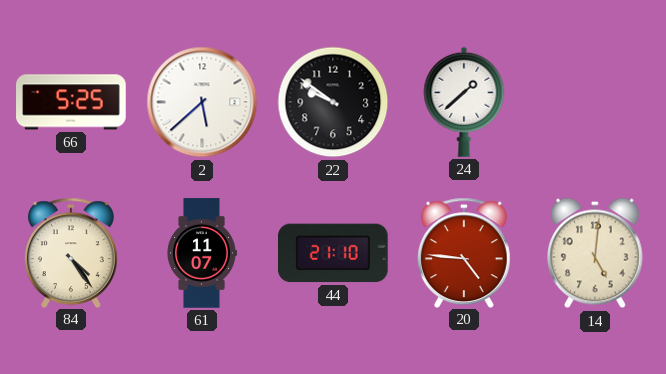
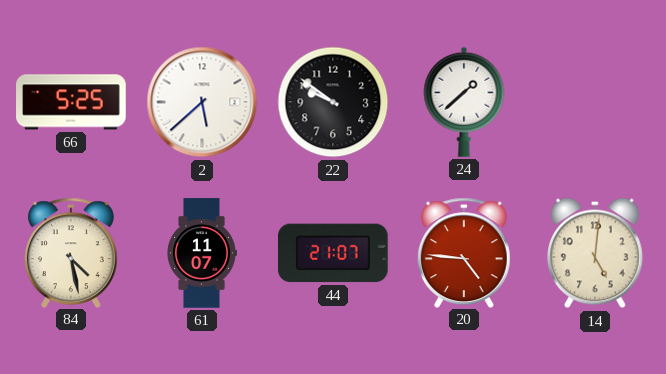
84: 4:24 -> 4:28
44: 21:10 -> 21:07
